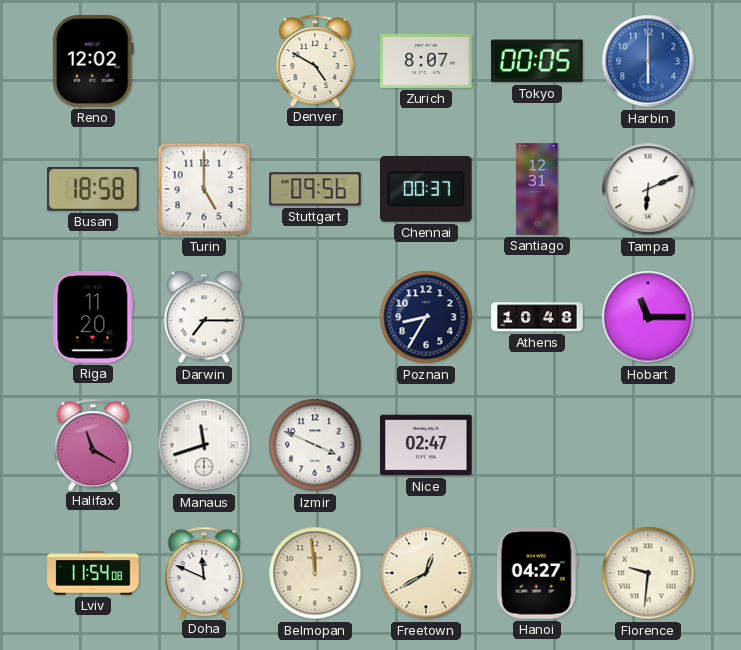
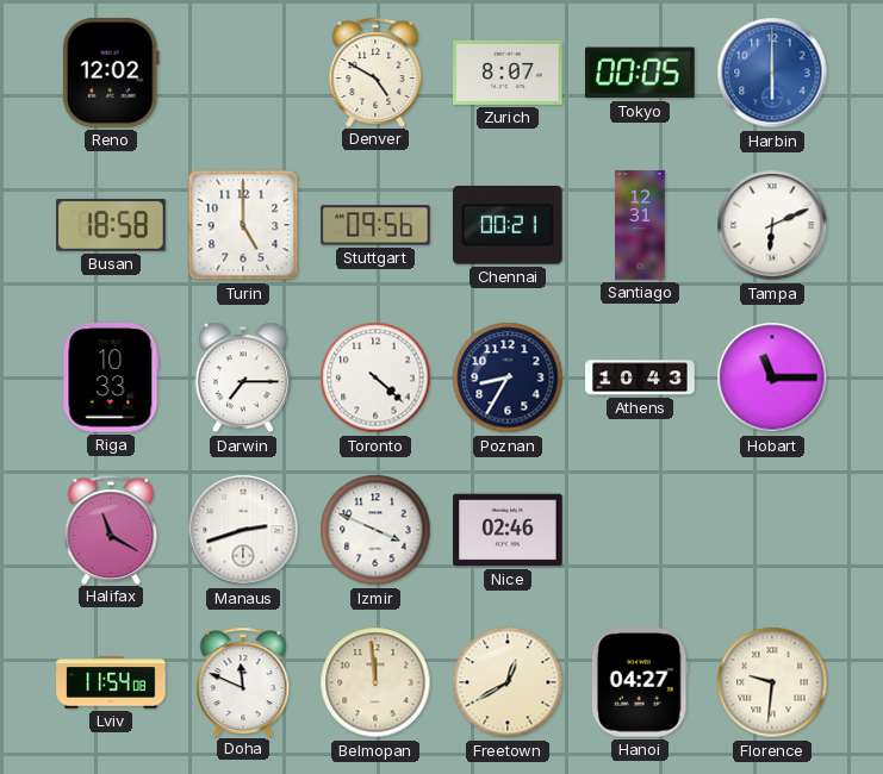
Chennai: 00:37 -> 00:21
Riga: 11:20 -> 10:33
Toronto: none -> 4:22
Athens: 10:48 -> 10:43
Manaus: 11:42 -> 2:42
Nice: 02:47 -> 02:46
